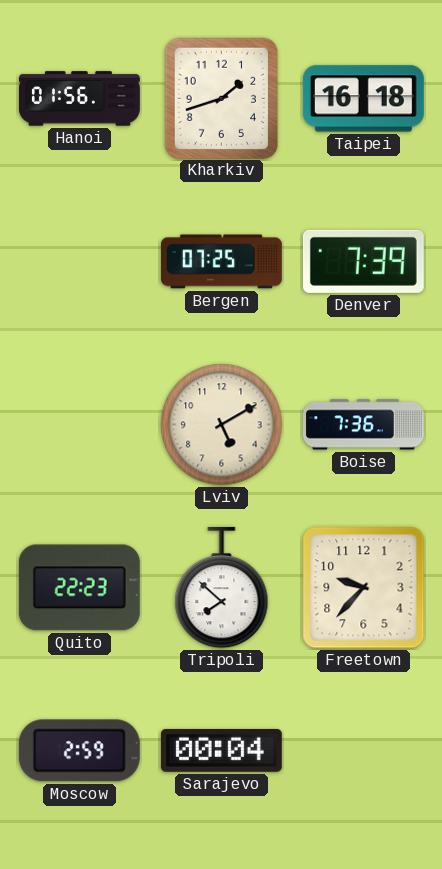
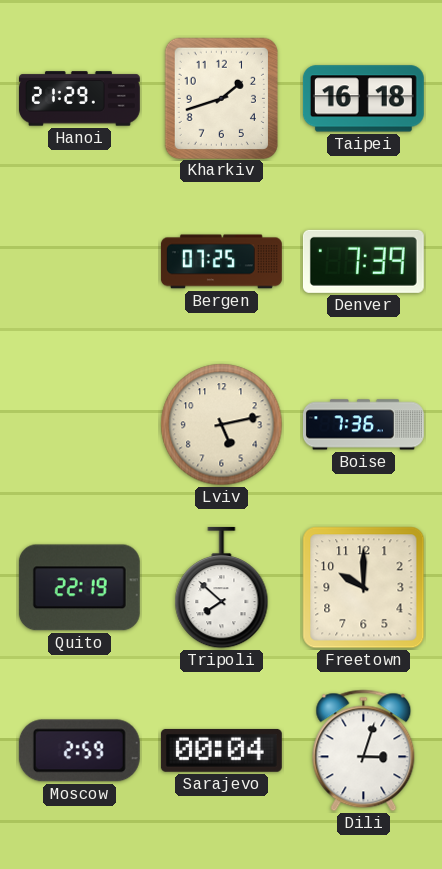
Hanoi: 01:56 -> 21:29
Lviv: 5:10 -> 5:13
Quito: 22:23 -> 22:19
Freetown: 9:37 -> 10:00
Dili: none -> 3:03
